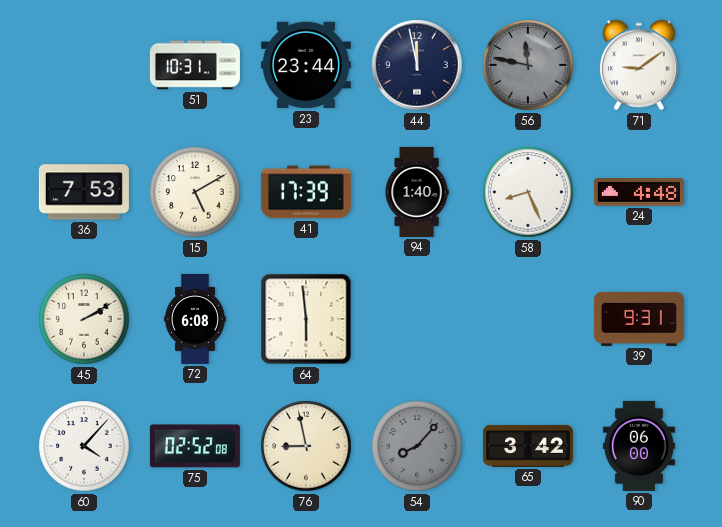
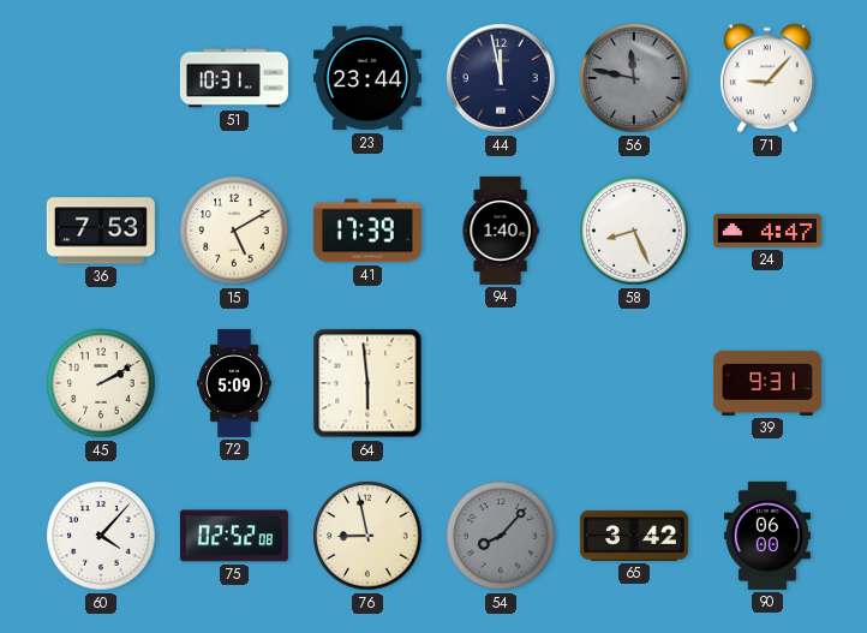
71: 9:09 -> 9:07
24: 4:48 -> 4:47
72: 6:08 -> 5:09
